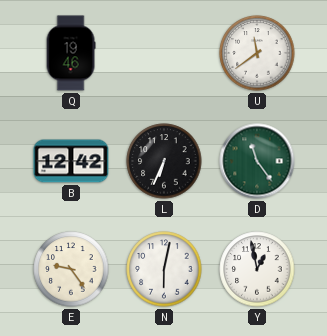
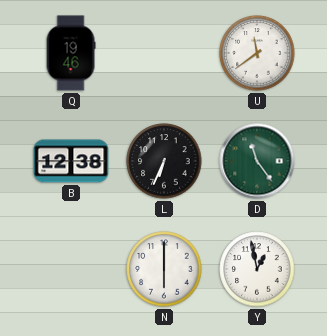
B: 12:42 -> 12:38
E: 9:24 -> none
N: 6:02 -> 6:00
